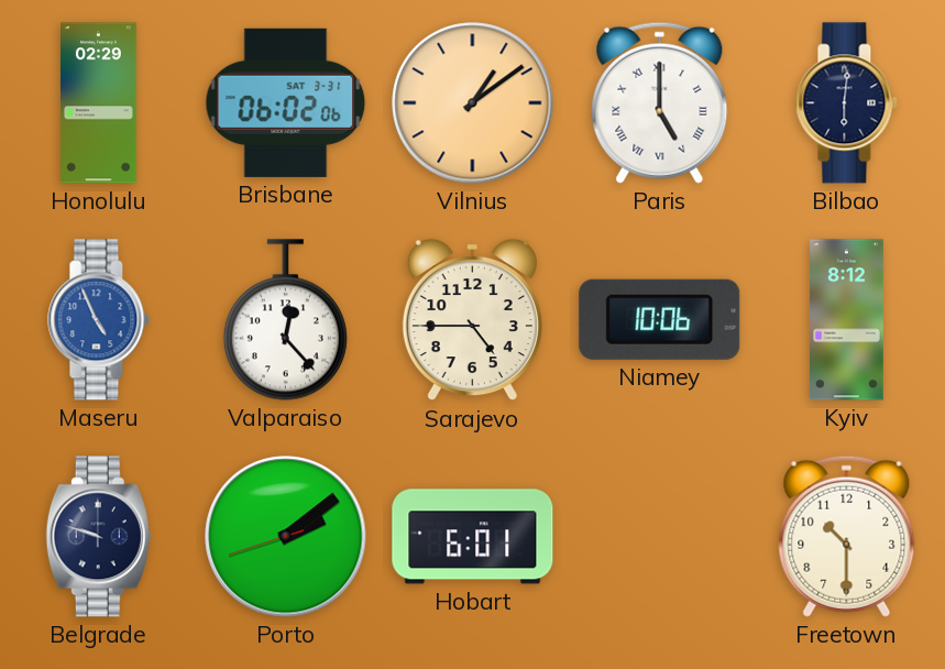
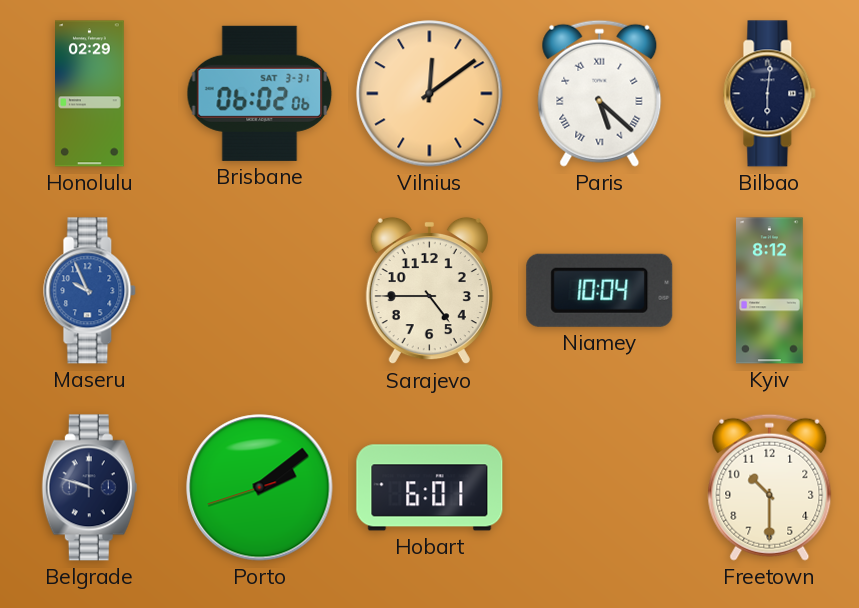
Vilnius: 1:09 -> 12:09
Paris: 5:00 -> 5:22
Maseru: 4:56 -> 9:56
Valparaiso: 12:23 -> none
Niamey: 10:06 -> 10:04
